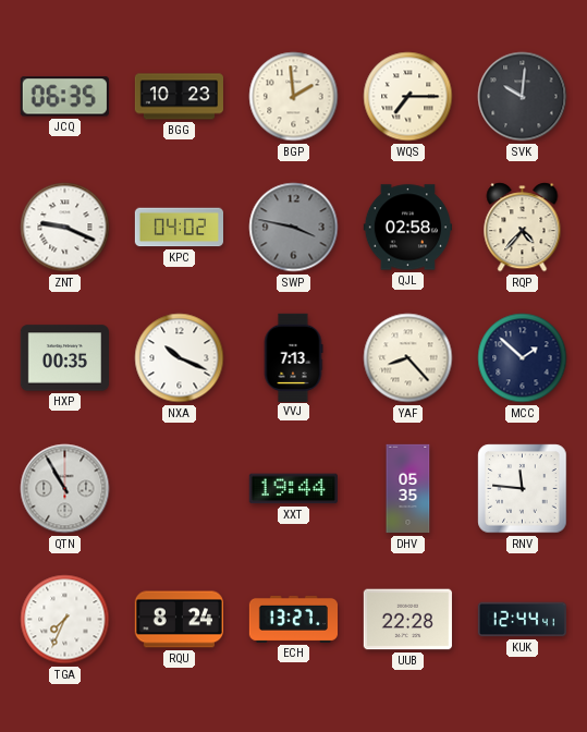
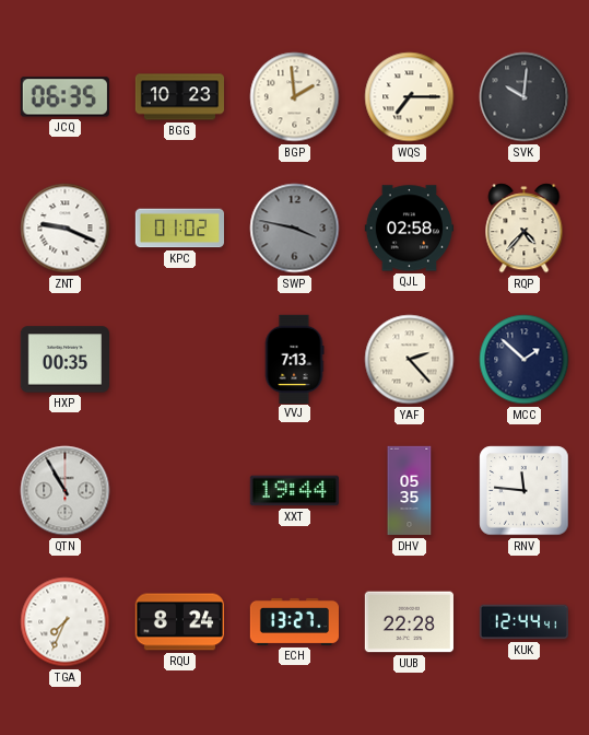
KPC: 04:02 -> 01:02
NXA: 10:19 -> none
YAF: 8:23 -> 2:23
